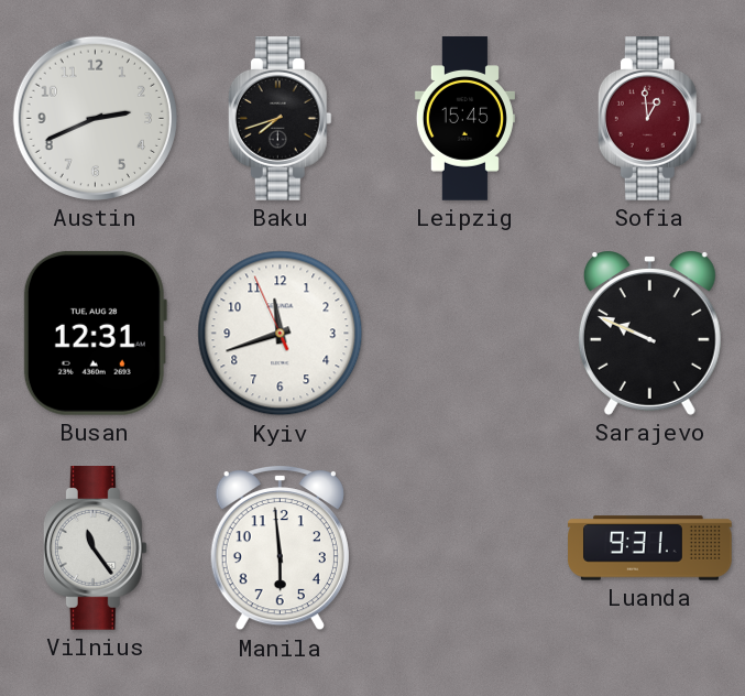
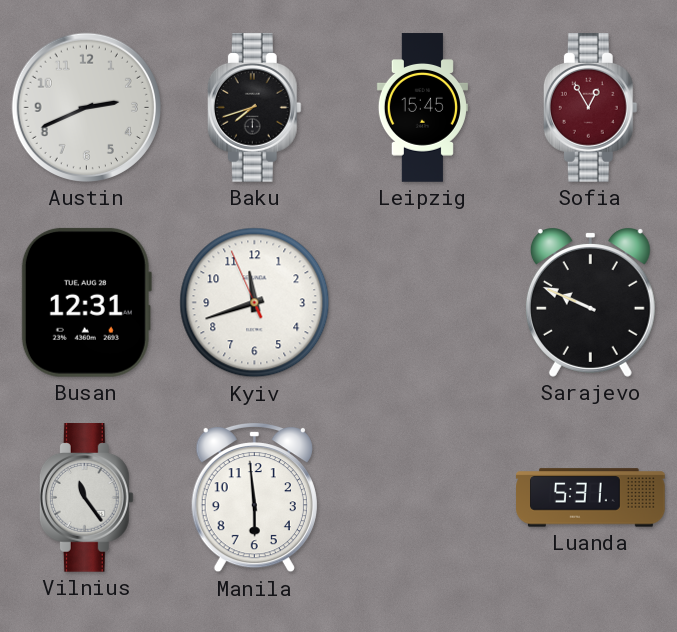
Sofia: 12:59 -> 12:55
Luanda: 9:31 -> 5:31
